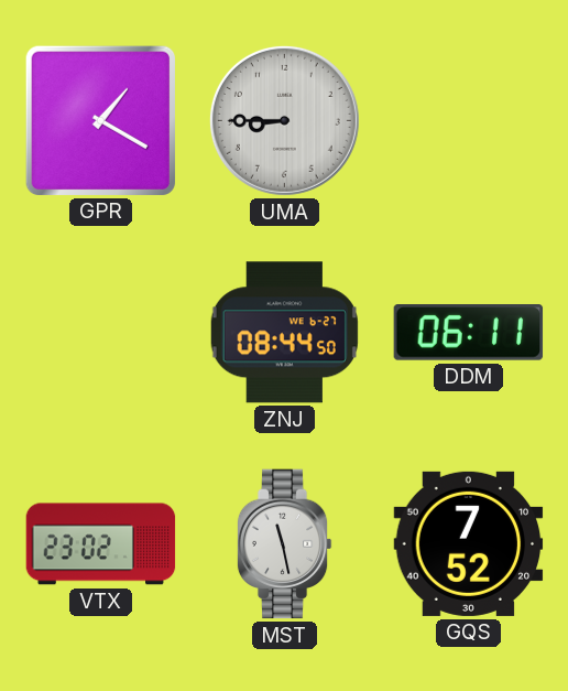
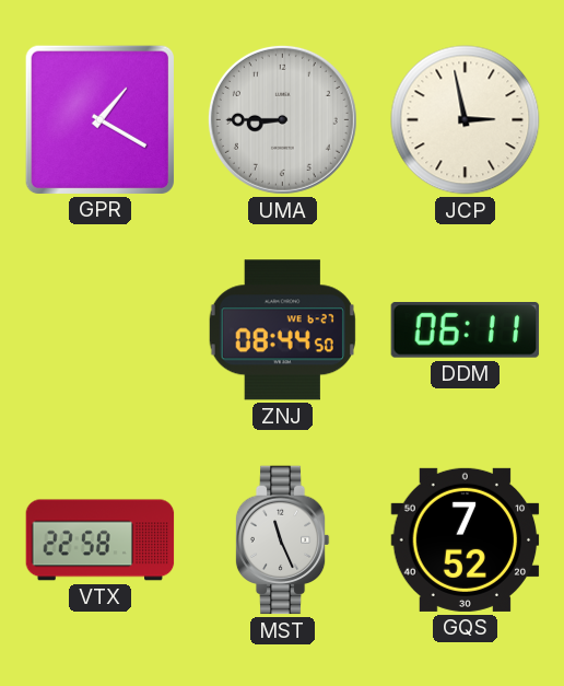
JCP: none -> 2:58
VTX: 23:02 -> 22:58
MST: 11:28 -> 11:26
